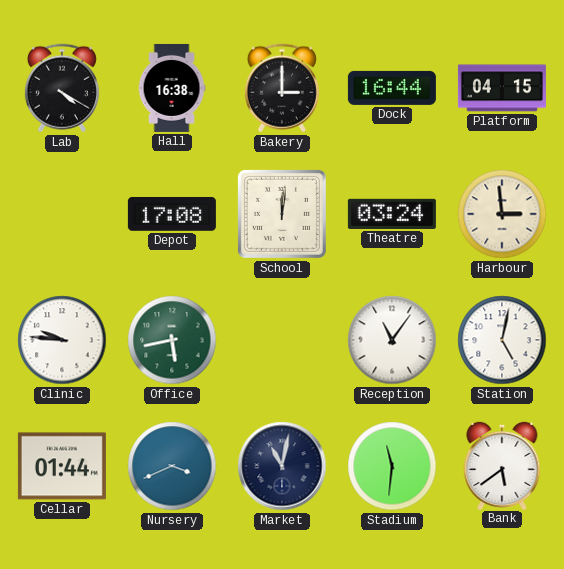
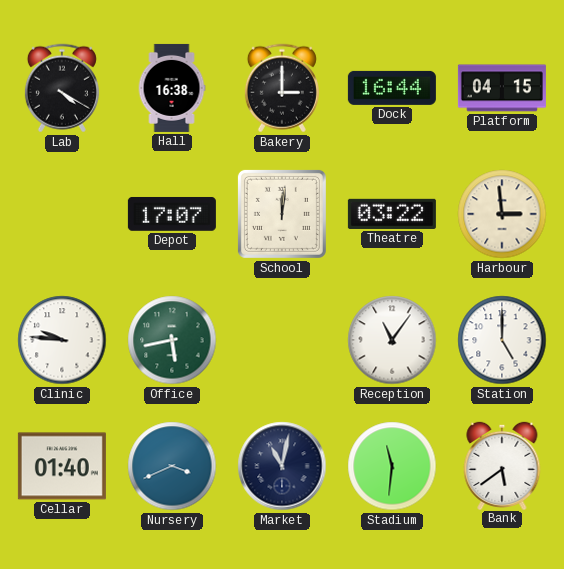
Depot: 17:08 -> 17:07
Theatre: 03:24 -> 03:22
Station: 5:02 -> 5:00
Cellar: 01:44 -> 01:40
